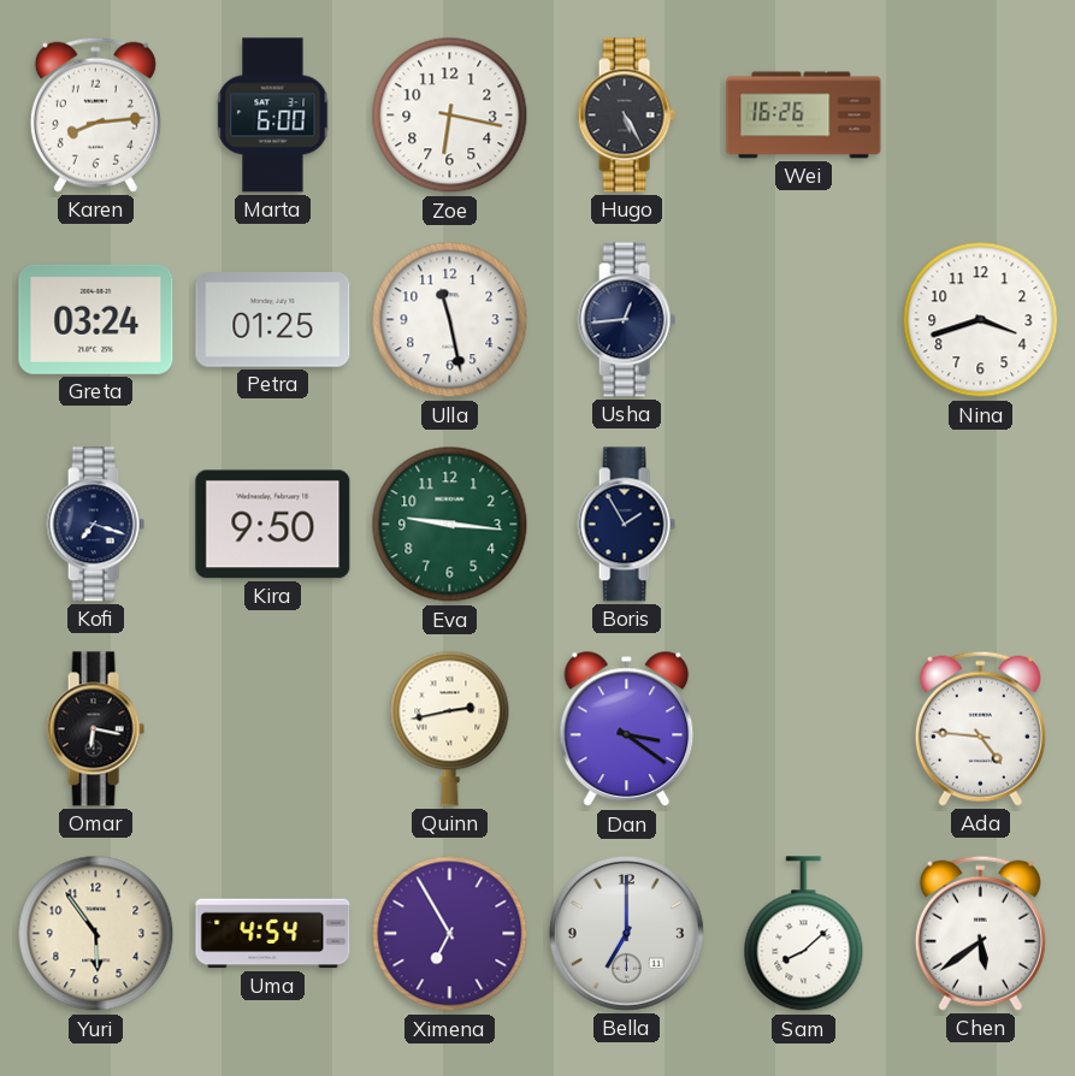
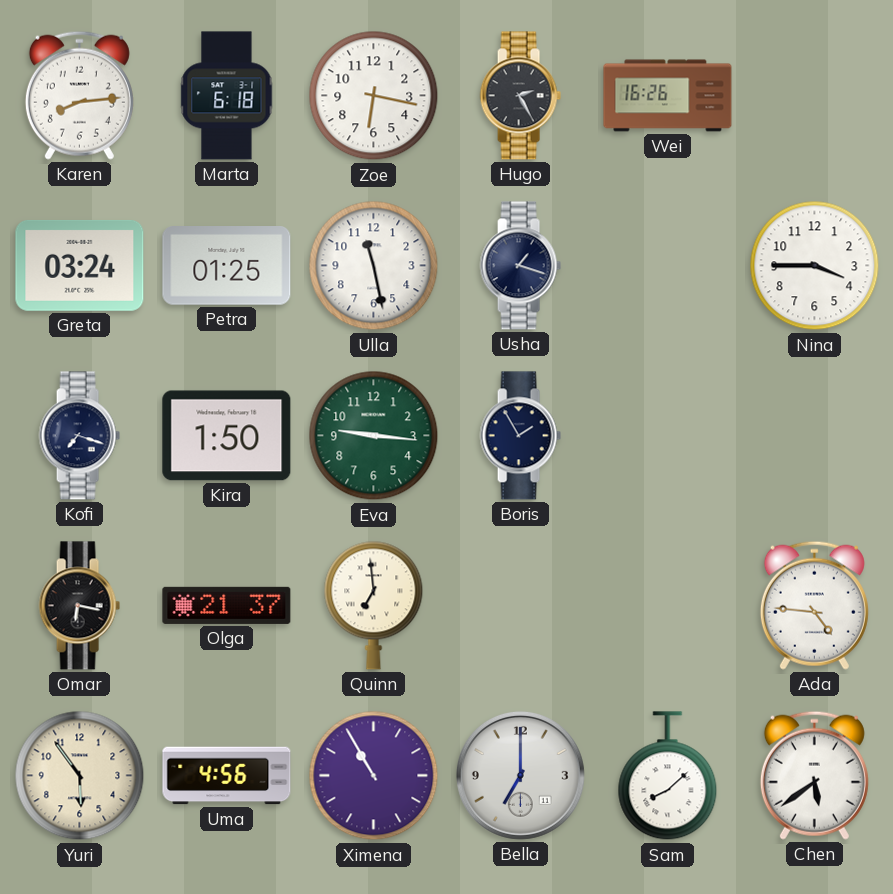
Marta: 6:00 -> 6:18
Hugo: 5:25 -> 2:25
Usha: 12:44 -> 1:18
Nina: 3:42 -> 3:45
Kira: 9:50 -> 1:50
Olga: none -> 21:37
Quinn: 2:43 -> 6:59
Dan: 3:21 -> none
Uma: 4:54 -> 4:56
Ximena: 6:55 -> 10:55
